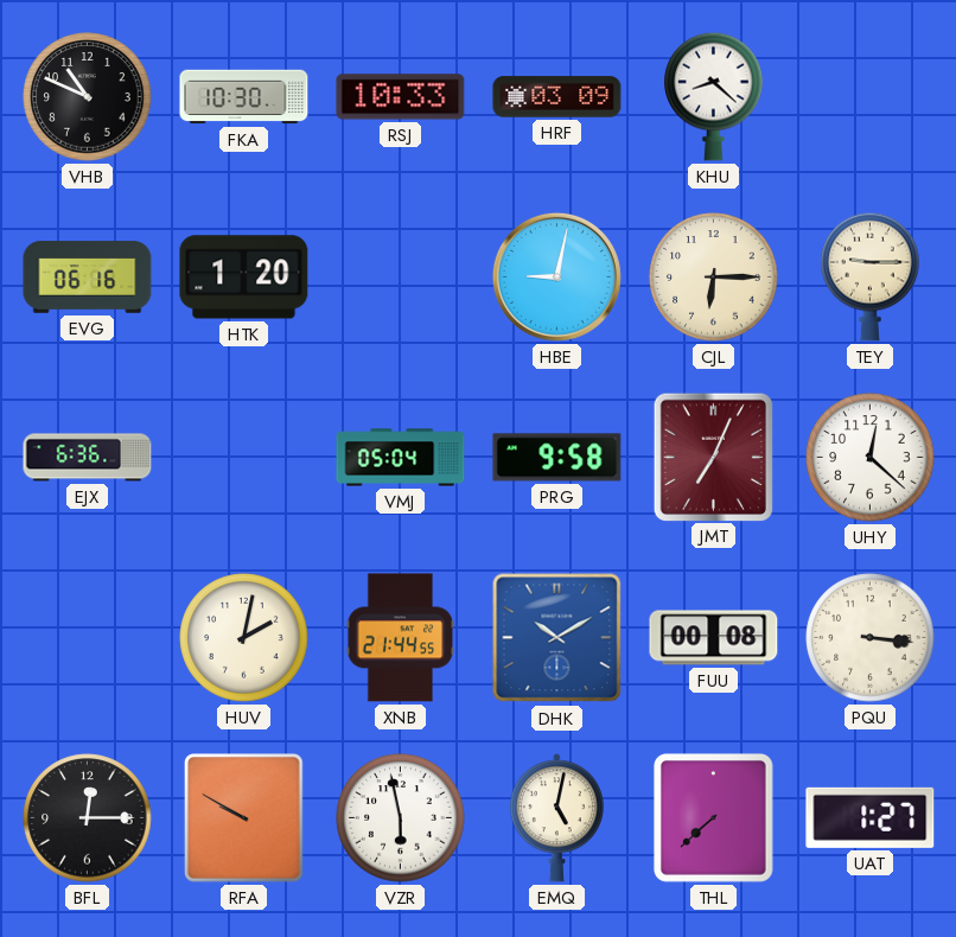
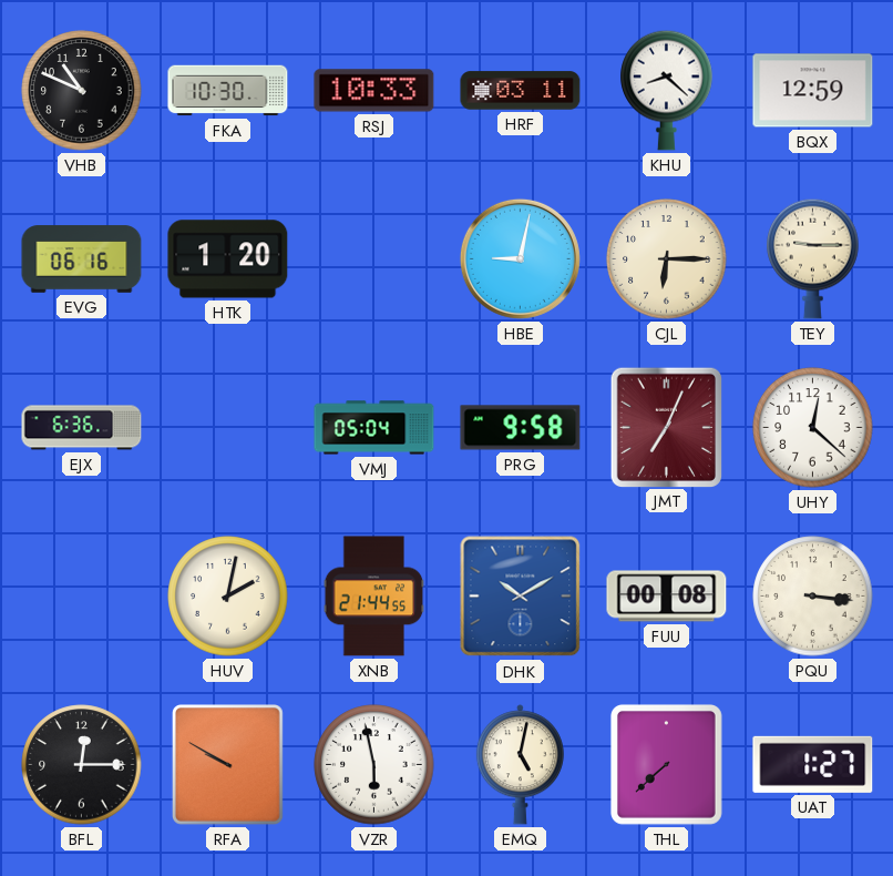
HRF: 03:09 -> 03:11
BQX: none -> 12:59
